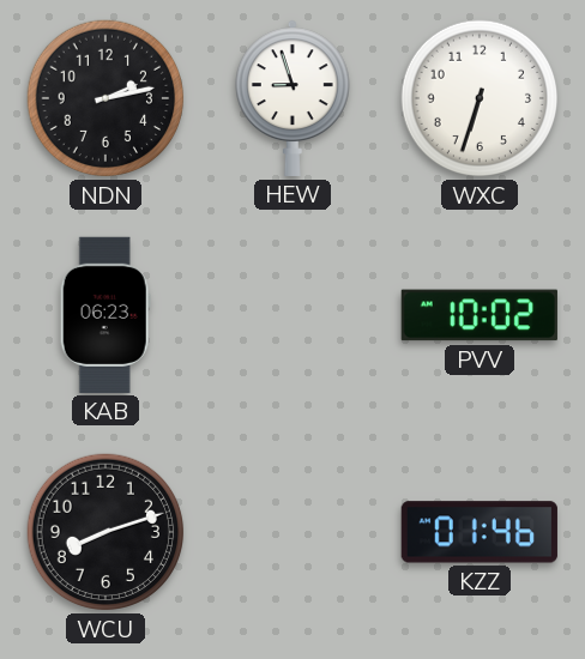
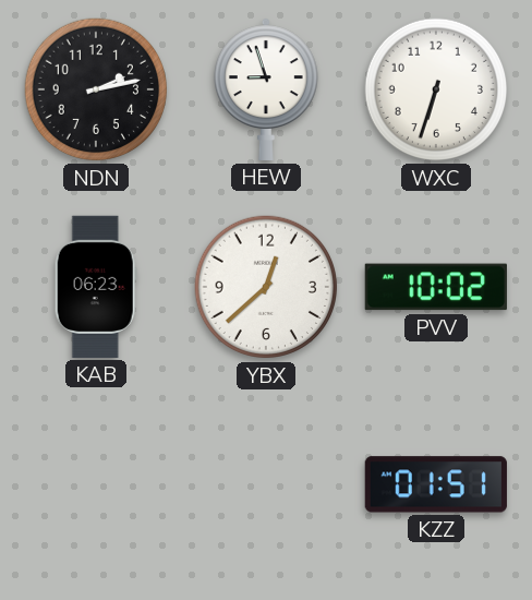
YBX: none -> 12:38
WCU: 8:12 -> none
KZZ: 01:46 -> 01:51
